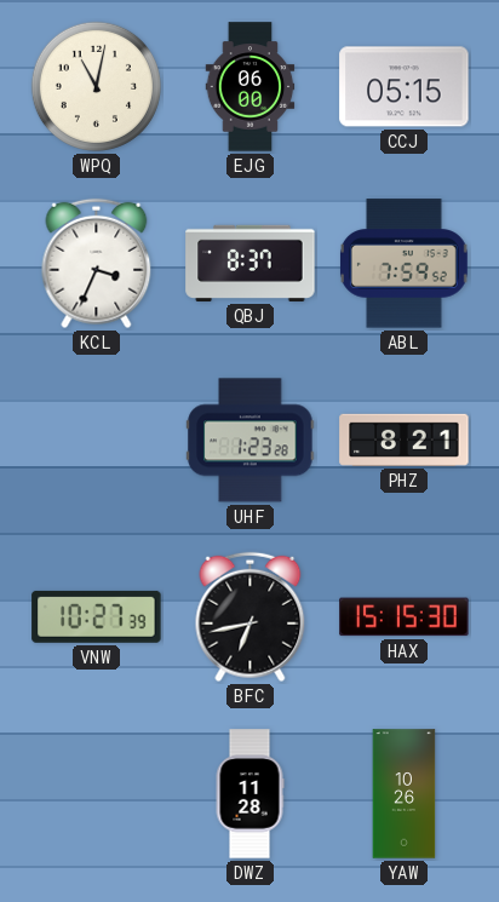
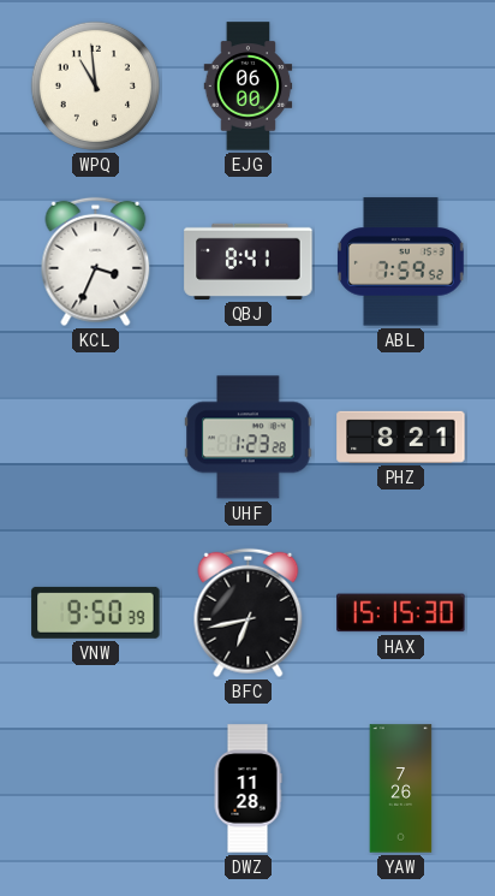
WPQ: 11:02 -> 10:59
CCJ: 05:15 -> none
QBJ: 8:37 -> 8:41
VNW: 10:27 -> 9:50
YAW: 10:26 -> 7:26
